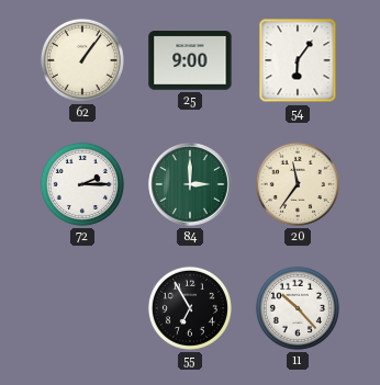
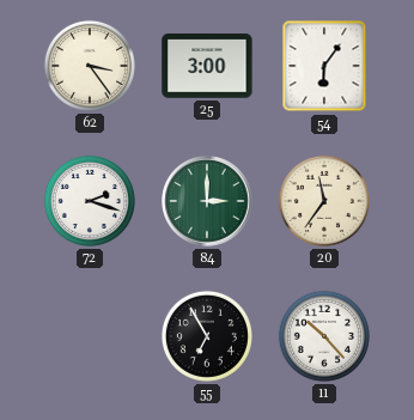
62: 1:06 -> 3:24
25: 9:00 -> 3:00
72: 2:15 -> 2:18
